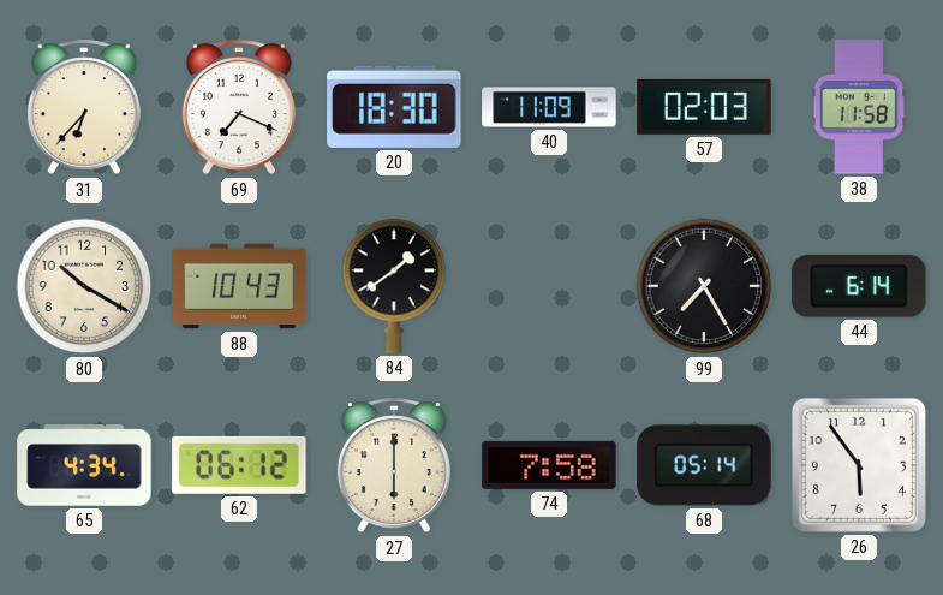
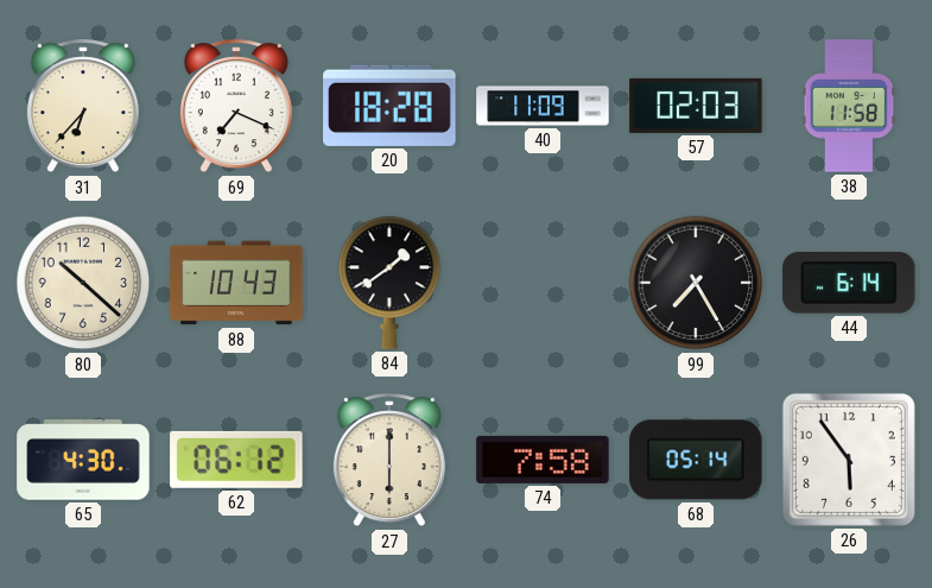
20: 18:30 -> 18:28
80: 10:20 -> 10:22
65: 4:34 -> 4:30
